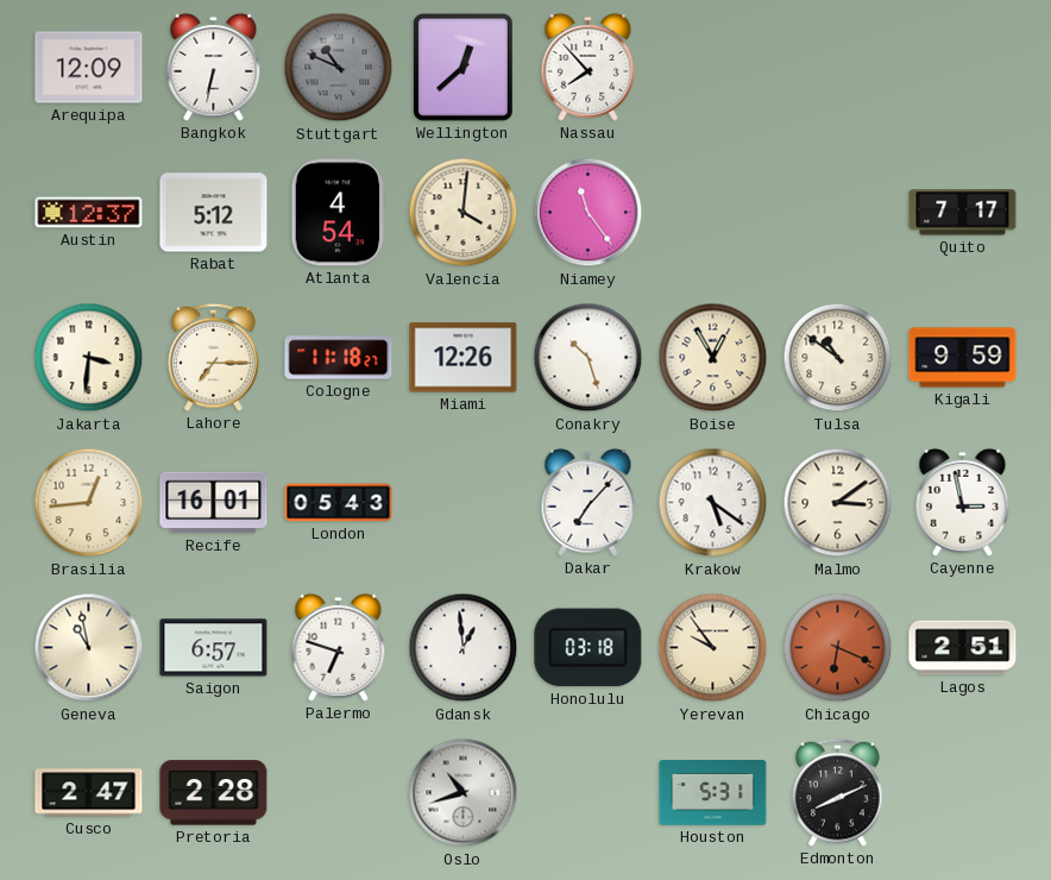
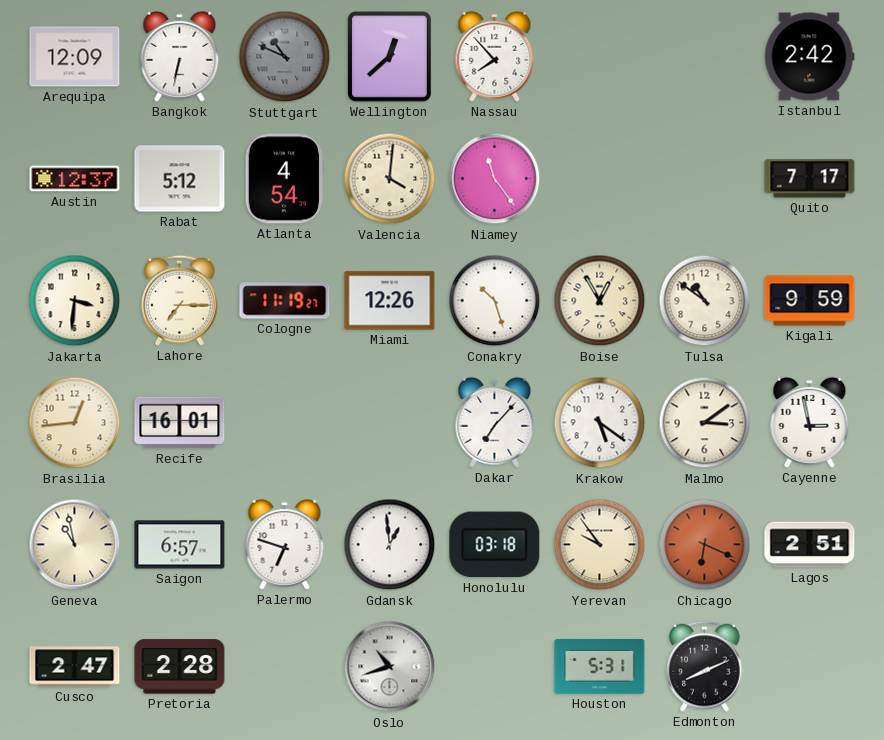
Istanbul: none -> 2:42
Cologne: 11:18 -> 11:19
London: 05:43 -> none
